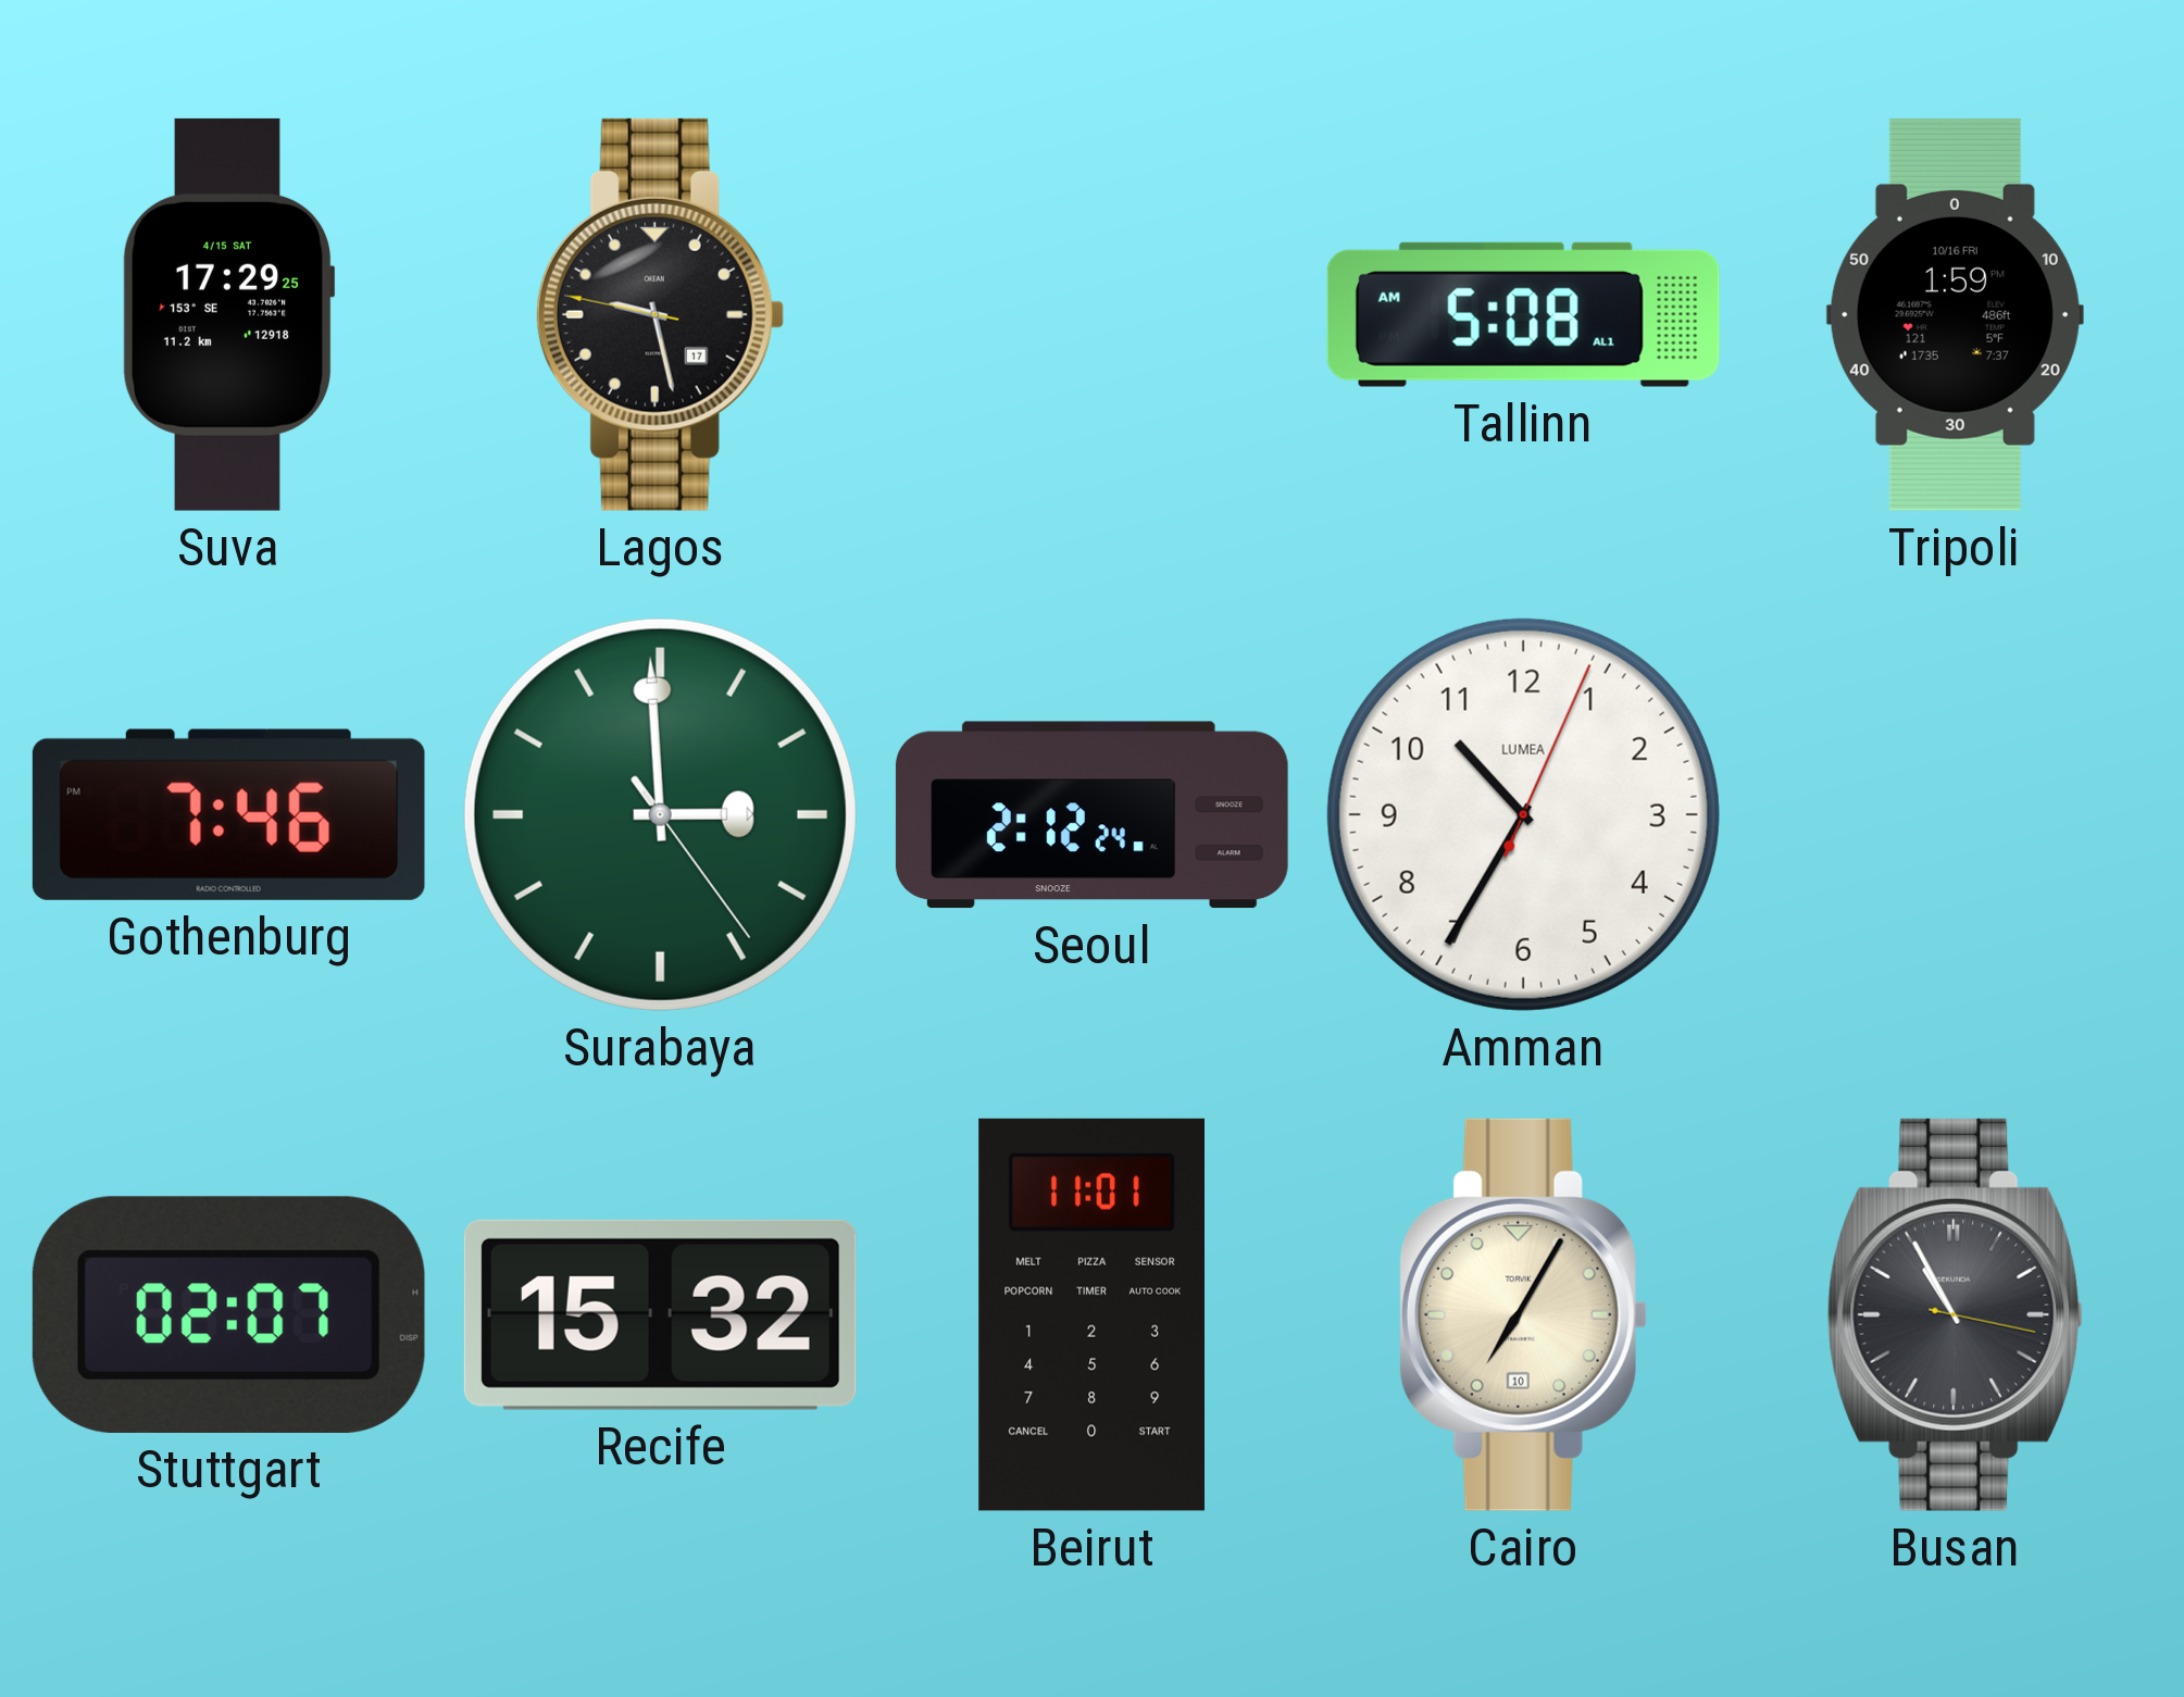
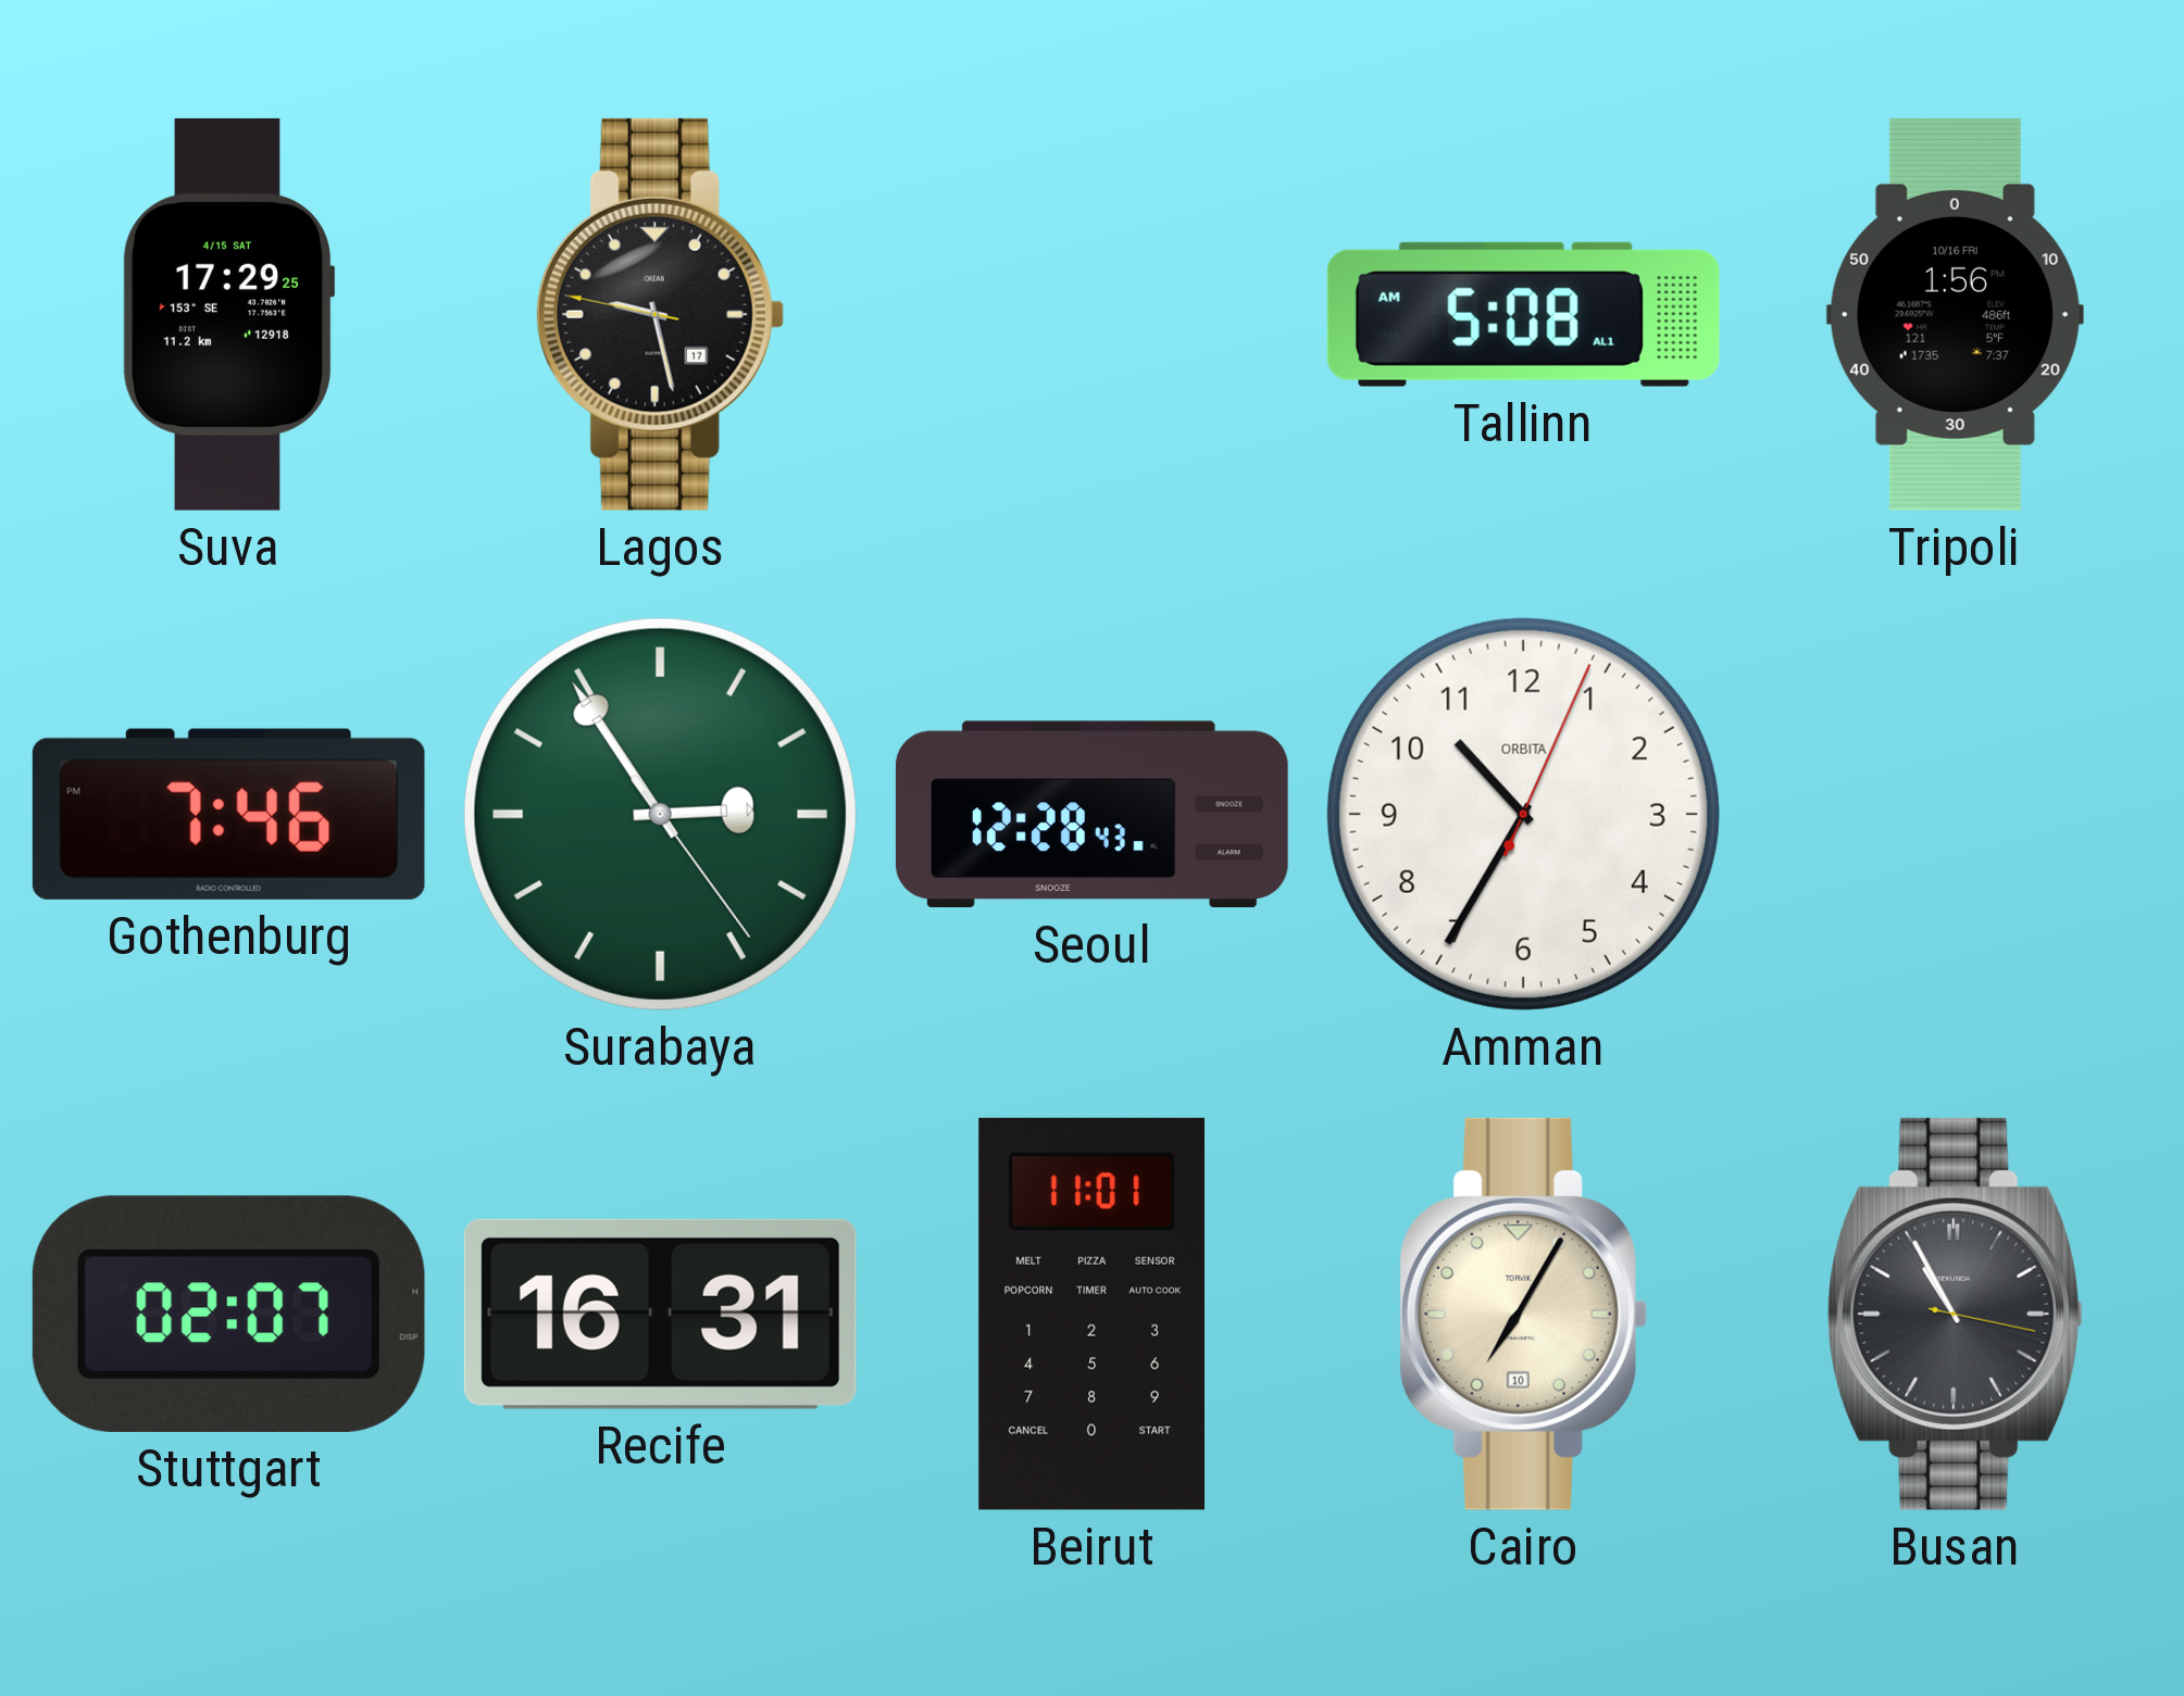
Tripoli: 1:59 -> 1:56
Surabaya: 2:59 -> 2:54
Seoul: 2:12 -> 12:28
Amman brand: LUMEA -> ORBITA
Recife: 15:32 -> 16:31
